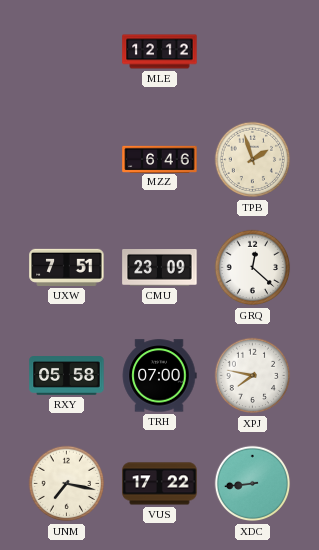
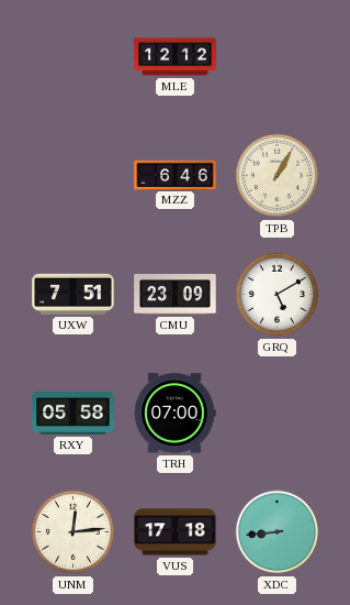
TPB: 1:57 -> 1:05
GRQ: 12:22 -> 5:10
XPJ: 7:47 -> none
UNM: 7:17 -> 12:14
VUS: 17:22 -> 17:18
